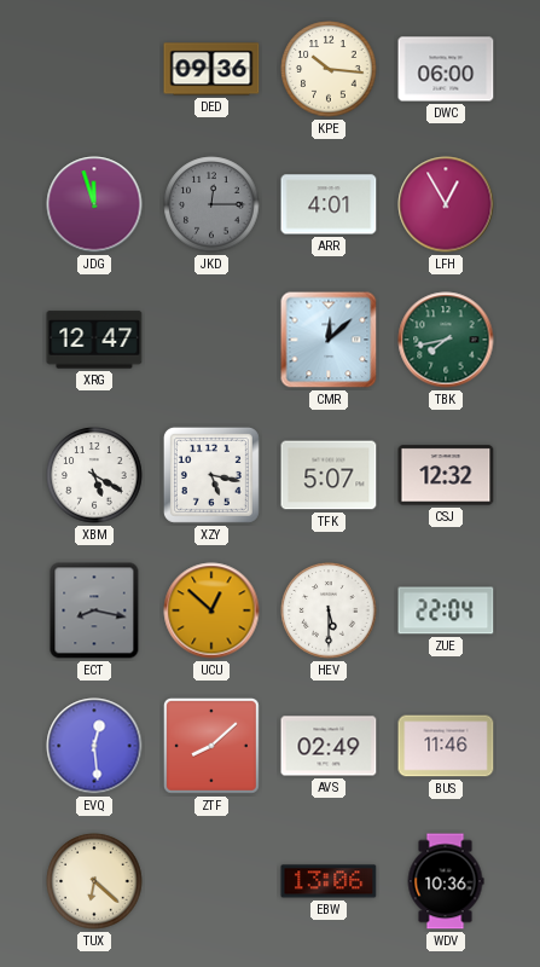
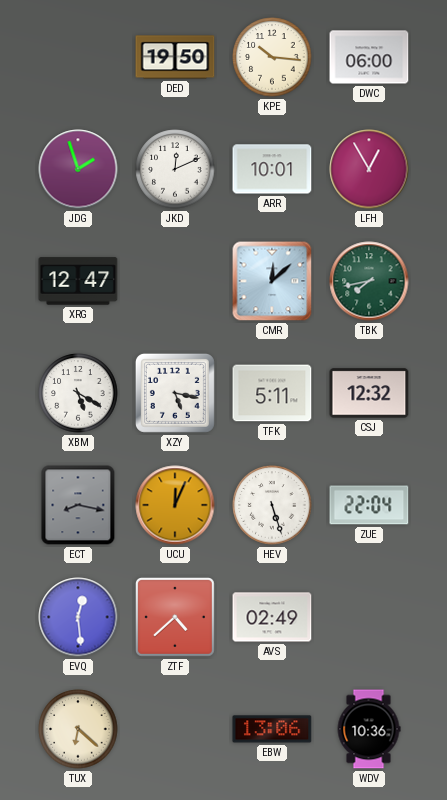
DED: 09:36 -> 19:50
JDG: 11:57 -> 1:57
JKD: 12:15 -> 12:11
JKD dial: grey -> white
ARR: 4:01 -> 10:01
TFK: 5:07 -> 5:11
UCU: 12:52 -> 12:04
HEV: 5:30 -> 5:27
ZTF: 8:08 -> 4:38
BUS: 11:46 -> none
